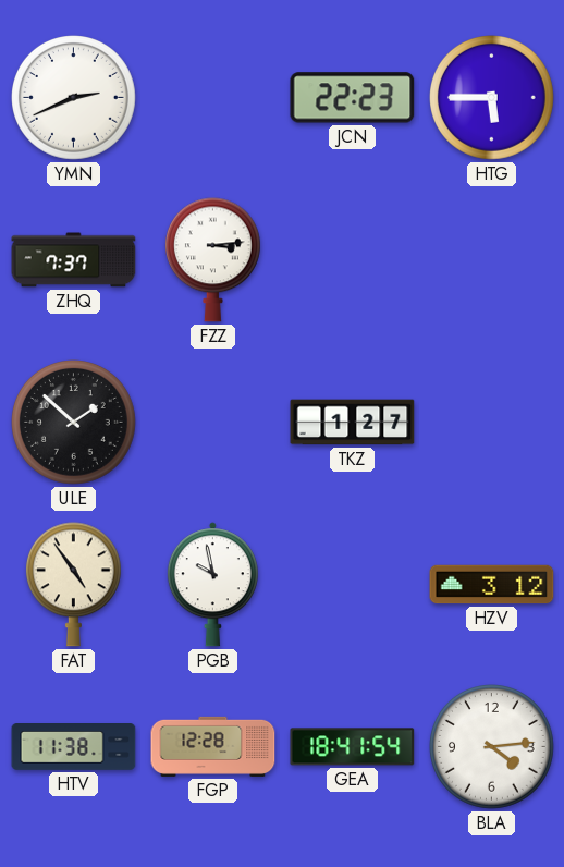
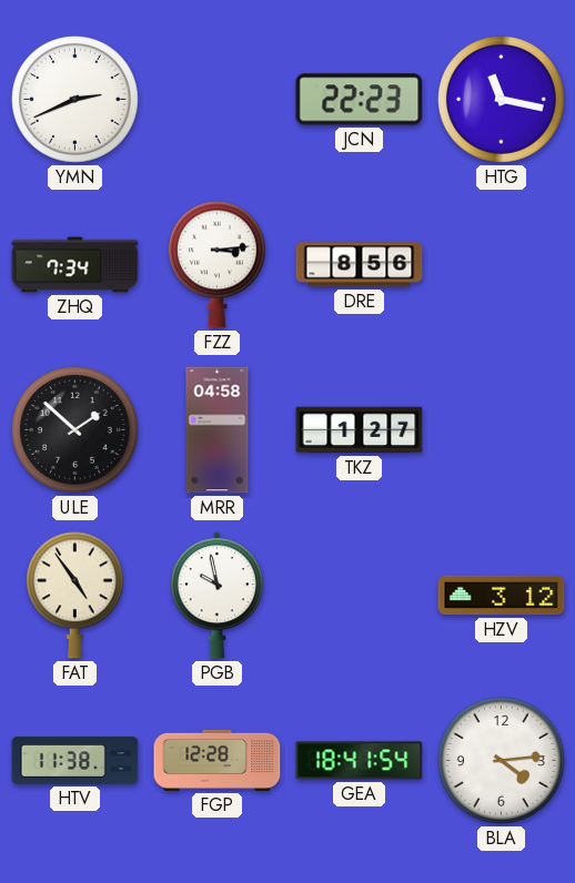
HTG: 5:45 -> 11:17
ZHQ: 7:37 -> 7:34
DRE: none -> 8:56
MRR: none -> 04:58
